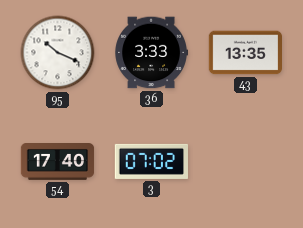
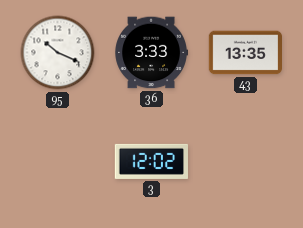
54: 17:40 -> none
3: 07:02 -> 12:02
